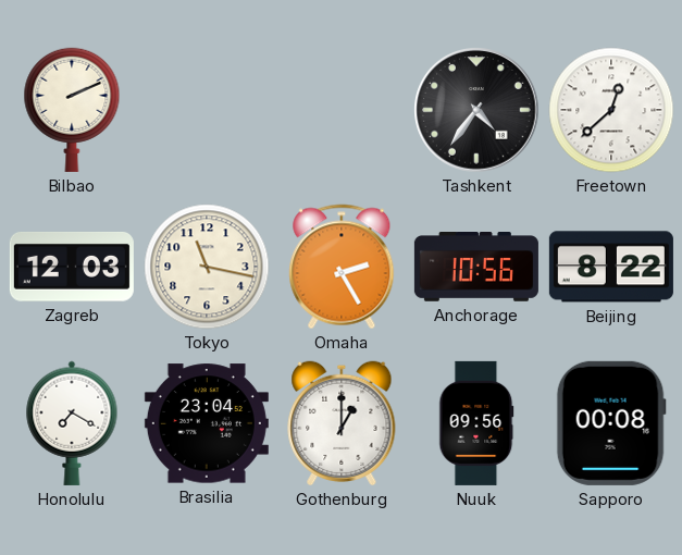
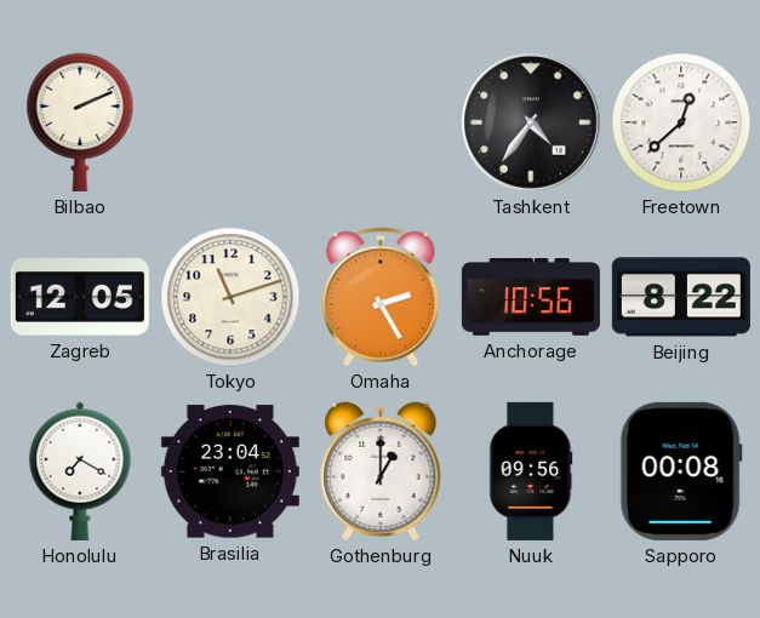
Zagreb: 12:03 -> 12:05
Tokyo: 11:17 -> 11:12
